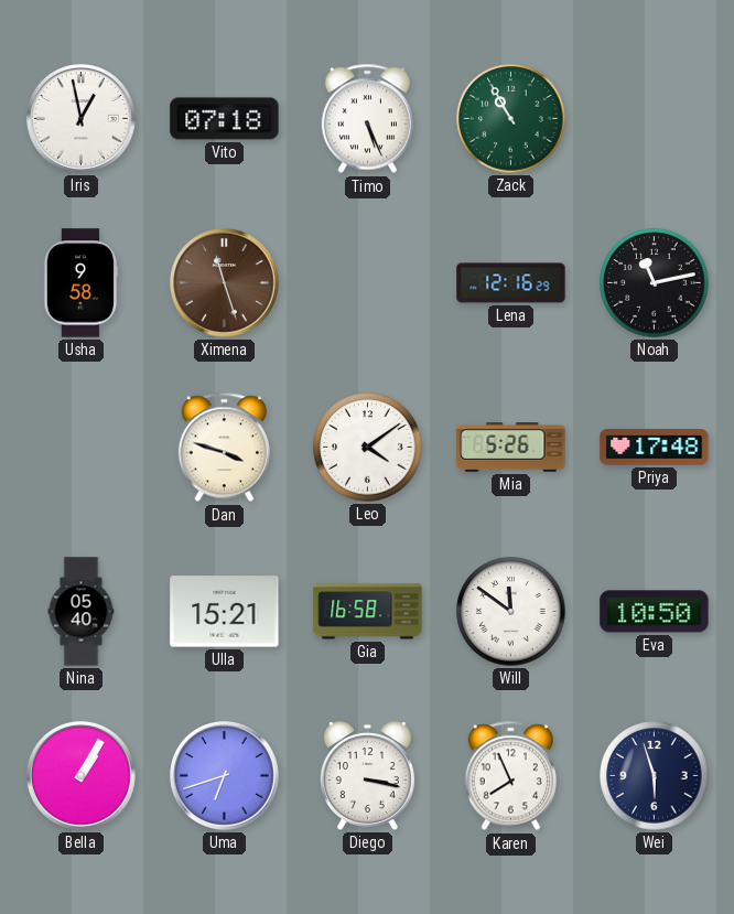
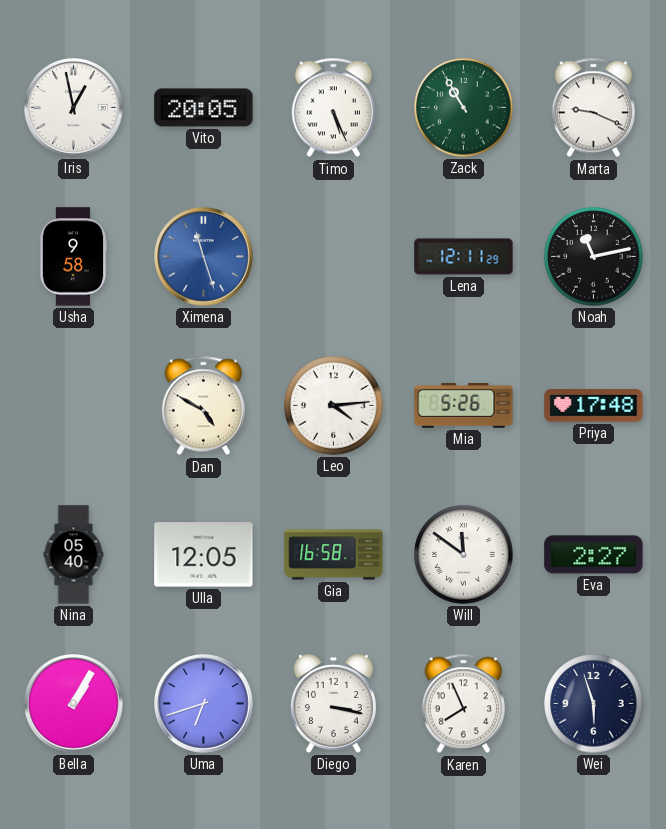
Vito: 07:18 -> 20:05
Marta: none -> 9:19
Ximena dial: brown -> blue
Lena: 12:16 -> 12:11
Dan: 3:48 -> 4:50
Leo: 4:09 -> 4:14
Ulla: 15:21 -> 12:05
Eva: 10:50 -> 2:27
